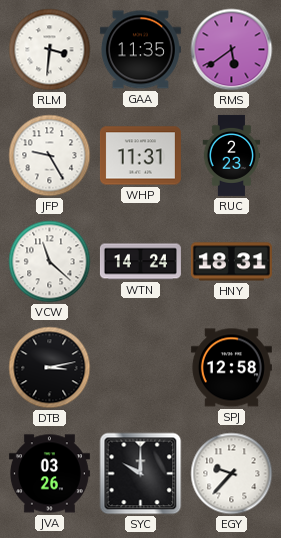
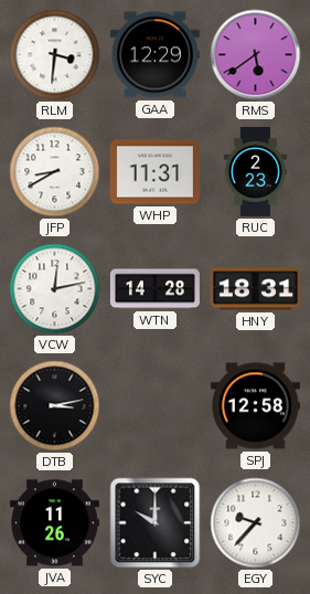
GAA: 11:35 -> 12:29
JFP: 9:25 -> 8:40
VCW: 11:22 -> 12:13
WTN: 14:24 -> 14:28
JVA: 03:26 -> 11:26
